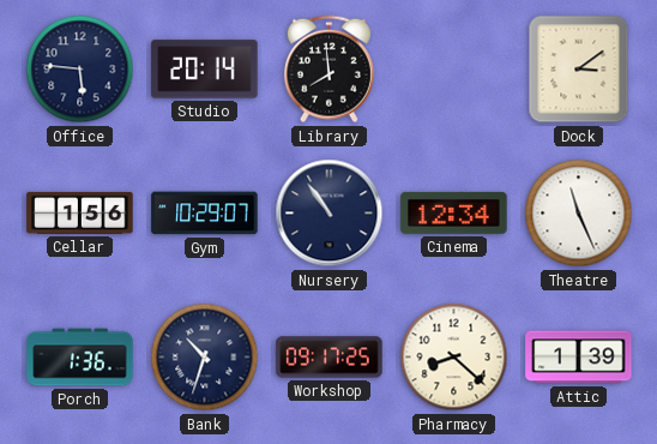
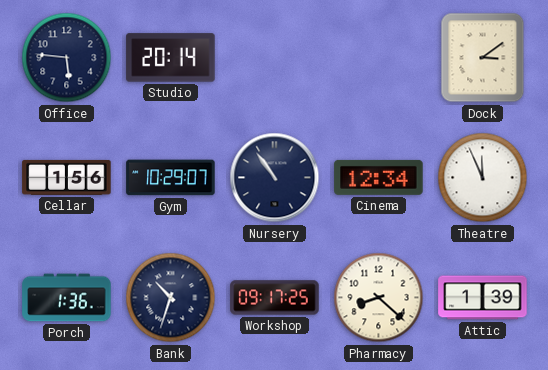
Library: 7:59 -> none
Theatre: 11:26 -> 11:56
